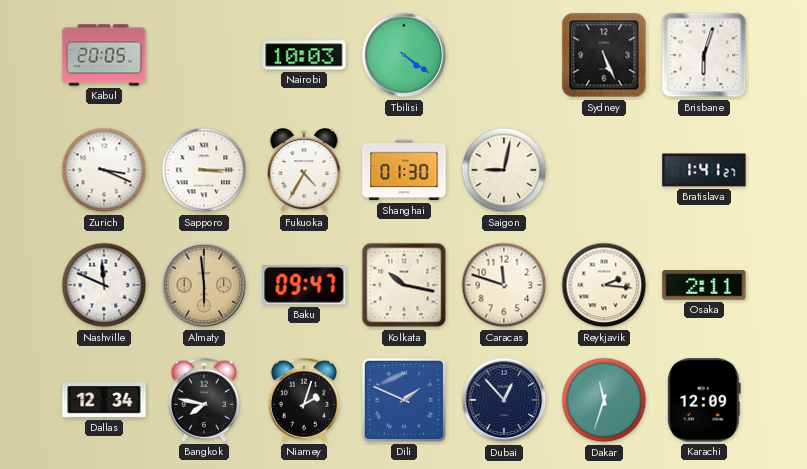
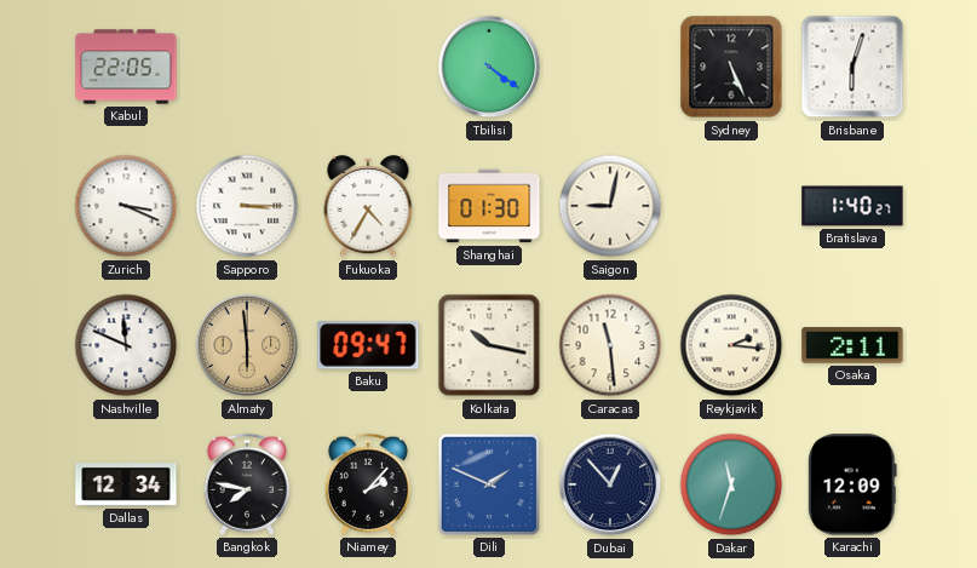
Kabul: 20:05 -> 22:05
Nairobi: 10:03 -> none
Bratislava: 1:41 -> 1:40
Caracas: 11:48 -> 11:29
Niamey: 2:03 -> 2:07
